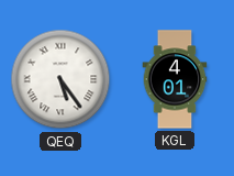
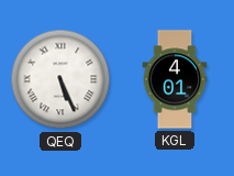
QEQ: 5:24 -> 5:26
